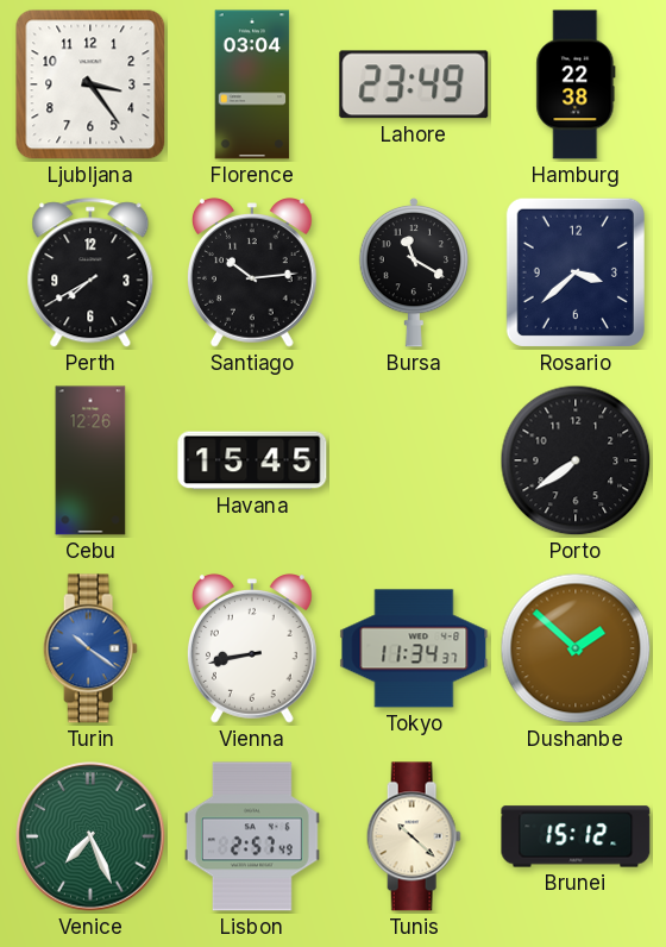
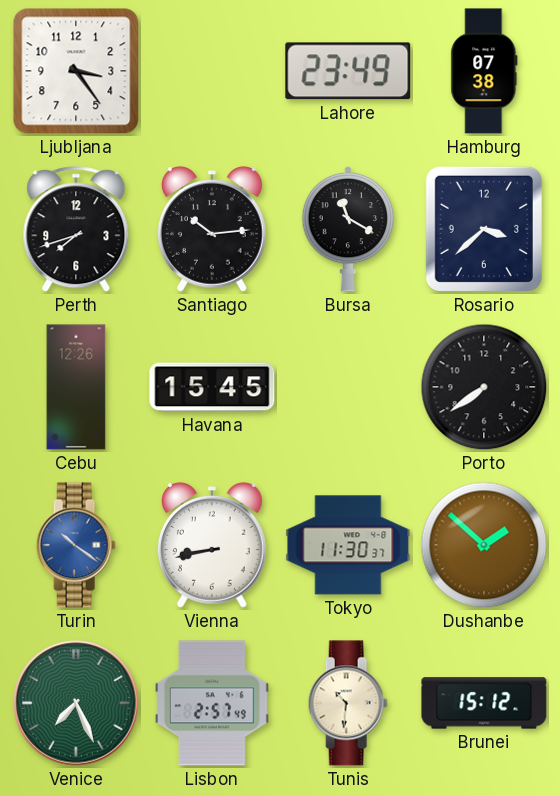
Florence: 03:04 -> none
Hamburg: 22:38 -> 07:38
Perth: 7:40 -> 7:42
Tokyo: 11:34 -> 11:30
Tunis: 10:22 -> 10:31
